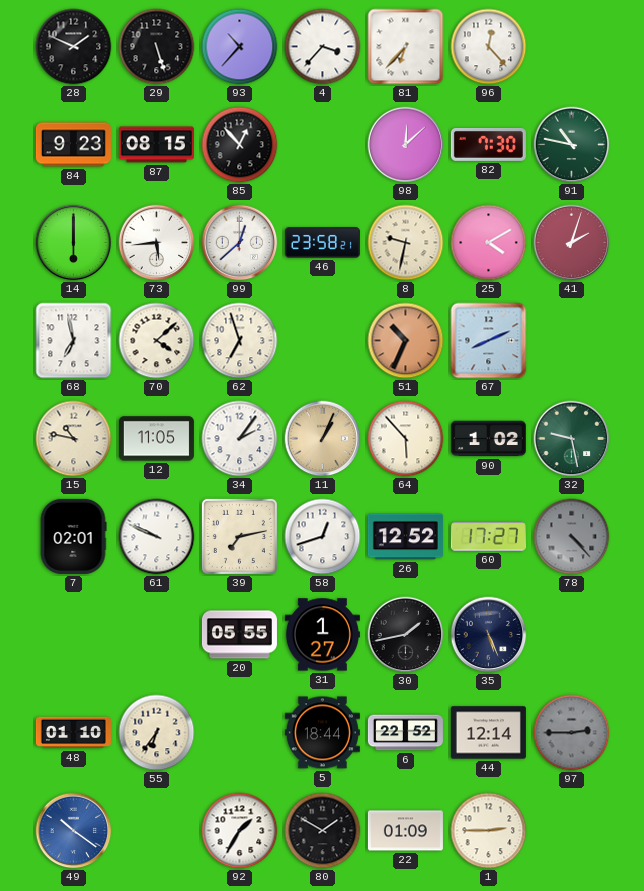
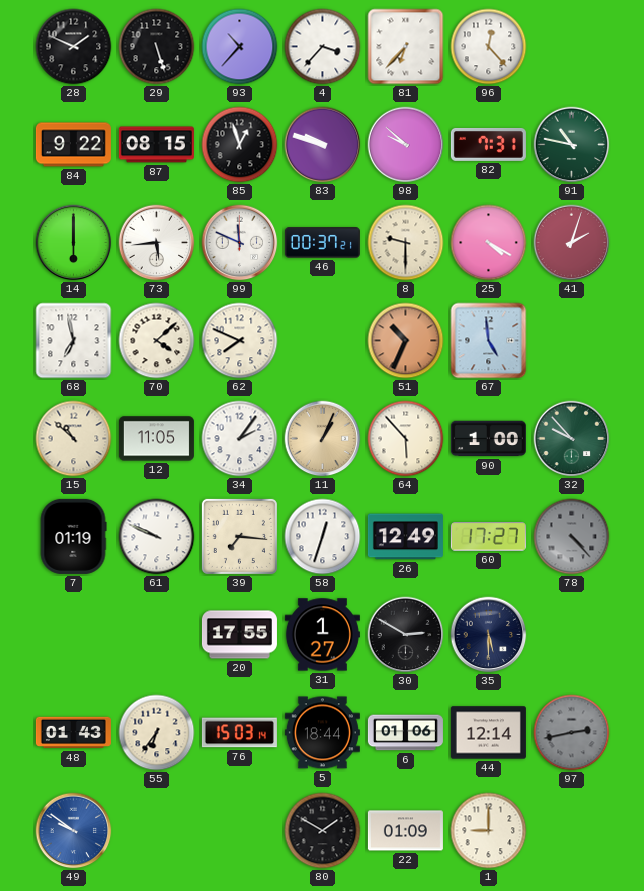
84: 9:23 -> 9:22
85: 12:53 -> 12:57
83: none -> 9:48
98: 12:08 -> 9:52
82: 7:30 -> 7:31
99: 12:38 -> 11:49
46: 23:58 -> 00:37
8: 9:32 -> 9:30
25: 4:10 -> 4:20
62: 6:57 -> 7:49
67: 8:11 -> 4:59
15: 10:47 -> 10:52
90: 1:02 -> 1:00
32: 9:28 -> 9:53
7: 02:01 -> 01:19
39: 7:13 -> 7:16
58: 12:42 -> 12:33
26: 12:52 -> 12:49
20: 05:55 -> 17:55
30: 1:43 -> 2:50
35: 5:26 -> 5:30
48: 01:10 -> 01:43
76: none -> 15:03
6: 22:52 -> 01:06
97: 2:45 -> 2:43
49: 10:21 -> 9:51
92: 1:35 -> none
1: 2:45 -> 9:00
